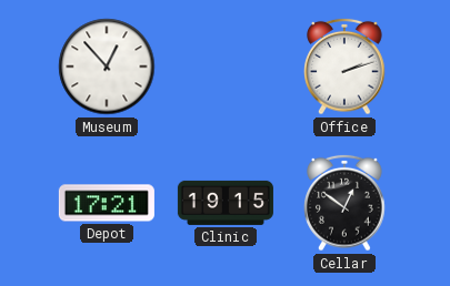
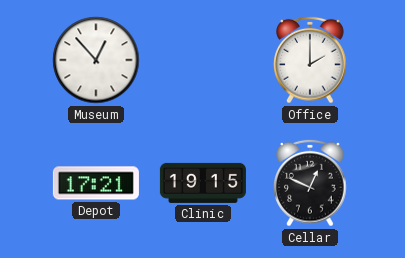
Office: 2:12 -> 2:00
Cellar: 12:51 -> 12:49
